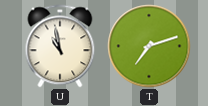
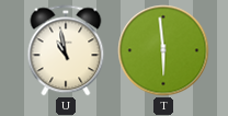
T: 7:12 -> 5:59
